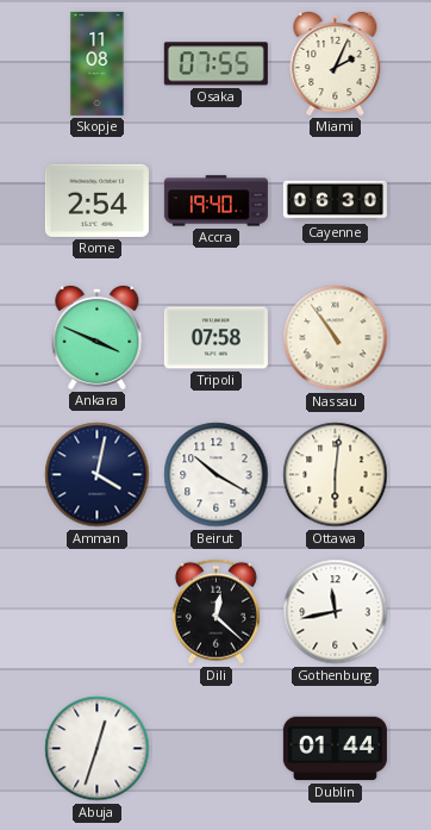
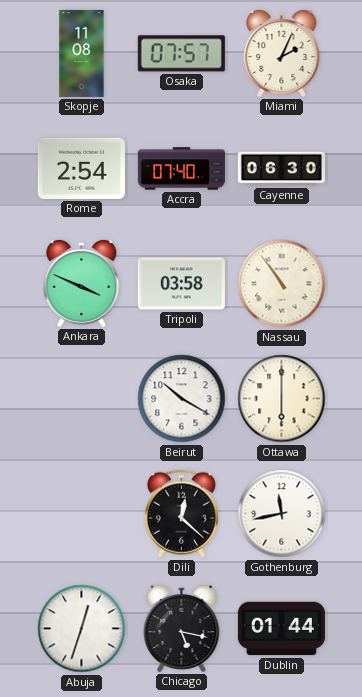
Osaka: 07:55 -> 07:57
Accra: 19:40 -> 07:40
Tripoli: 07:58 -> 03:58
Amman: 4:02 -> none
Ottawa: 6:01 -> 6:00
Chicago: none -> 5:17
